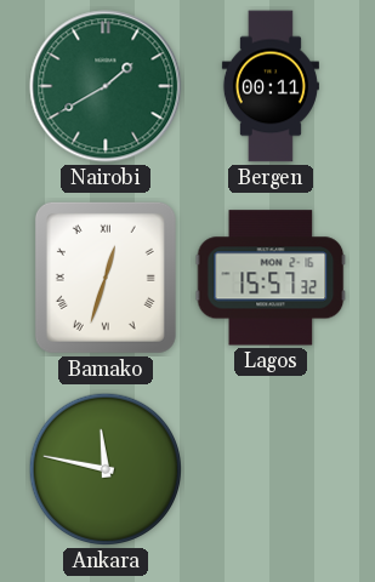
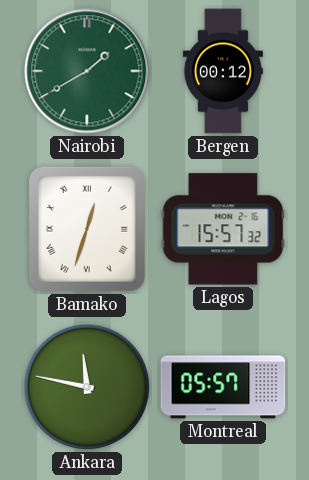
Bergen: 00:11 -> 00:12
Montreal: none -> 05:57
